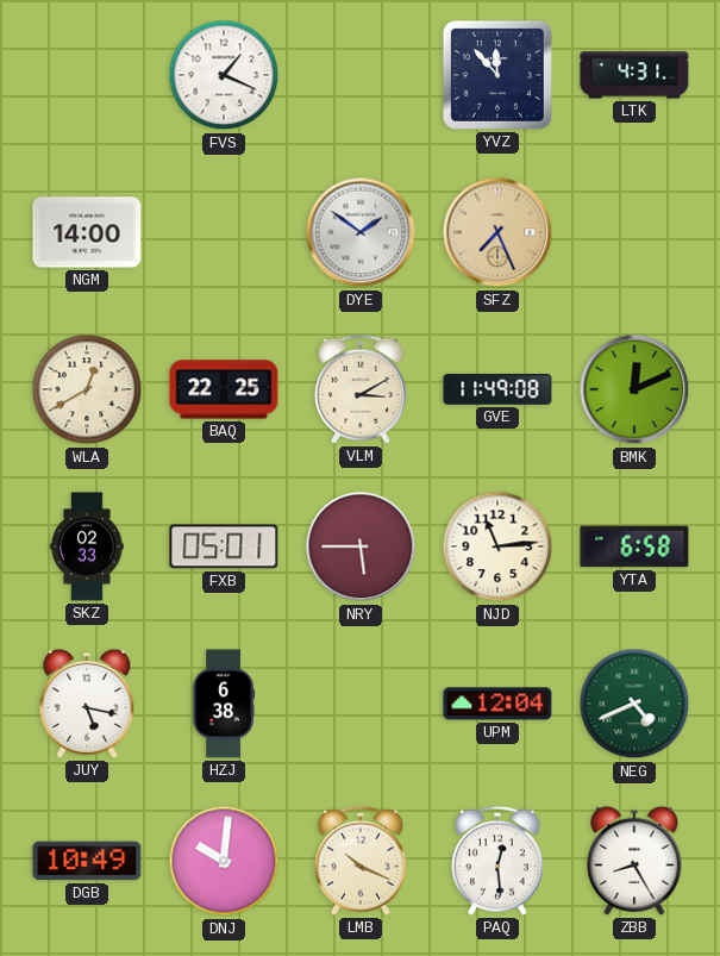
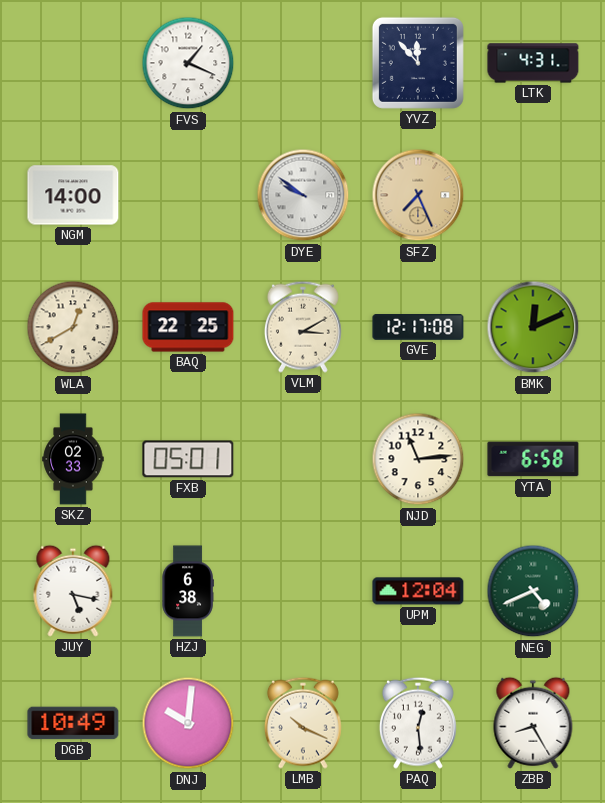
DYE: 1:51 -> 9:51
GVE: 11:49 -> 12:17
NRY: 5:45 -> none
